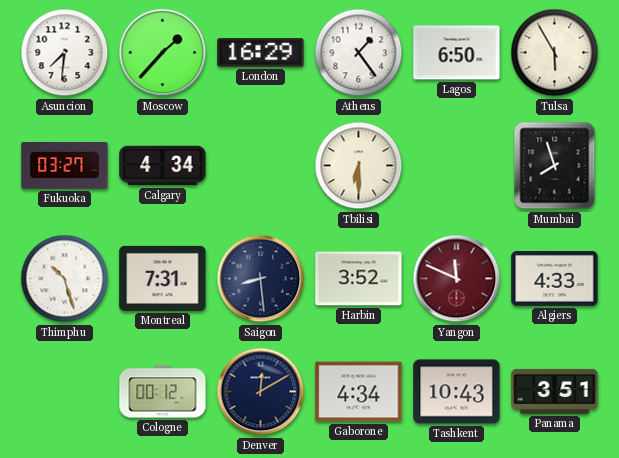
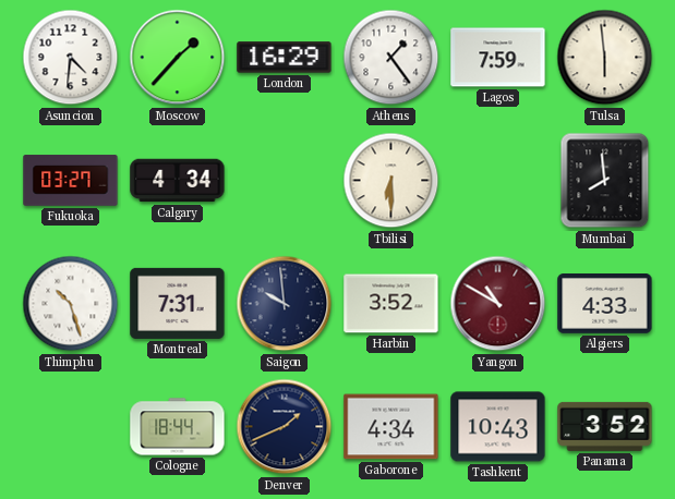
Asuncion: 7:31 -> 4:31
Lagos: 6:50 -> 7:59
Tulsa: 5:55 -> 5:59
Mumbai: 7:57 -> 7:59
Saigon: 8:29 -> 9:59
Yangon: 11:49 -> 10:50
Cologne: 00:12 -> 18:44
Denver: 12:10 -> 1:41
Panama: 3:51 -> 3:52
